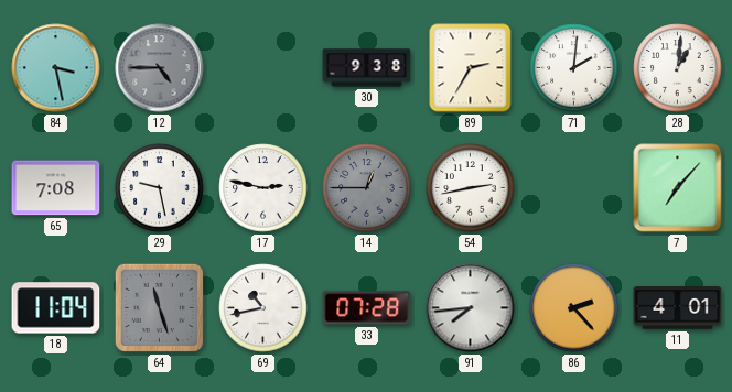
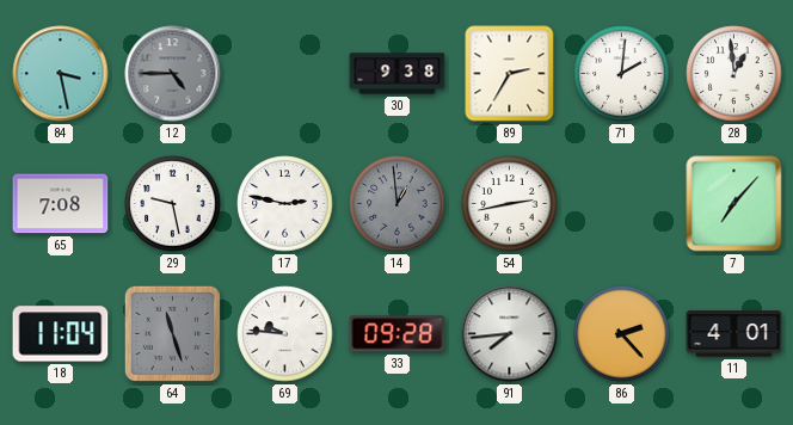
28: 1:01 -> 12:59
14: 12:45 -> 12:59
69: 10:43 -> 9:46
33: 07:28 -> 09:28
